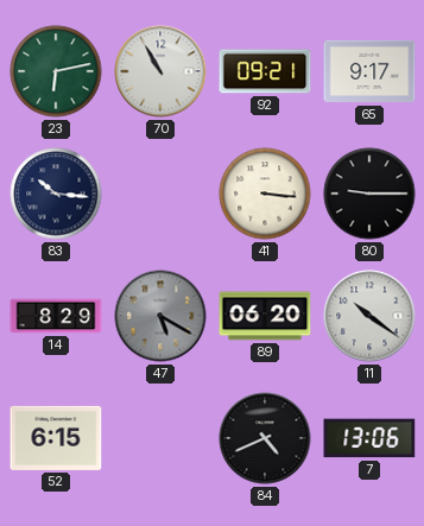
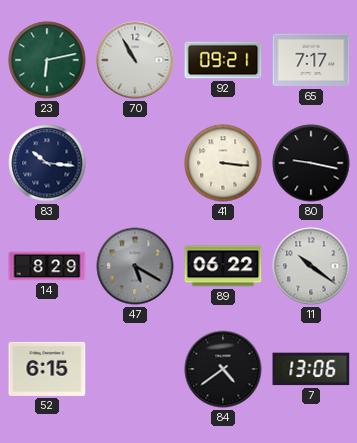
65: 9:17 -> 7:17
80: 9:15 -> 9:17
89: 06:20 -> 06:22
84: 4:41 -> 4:39
